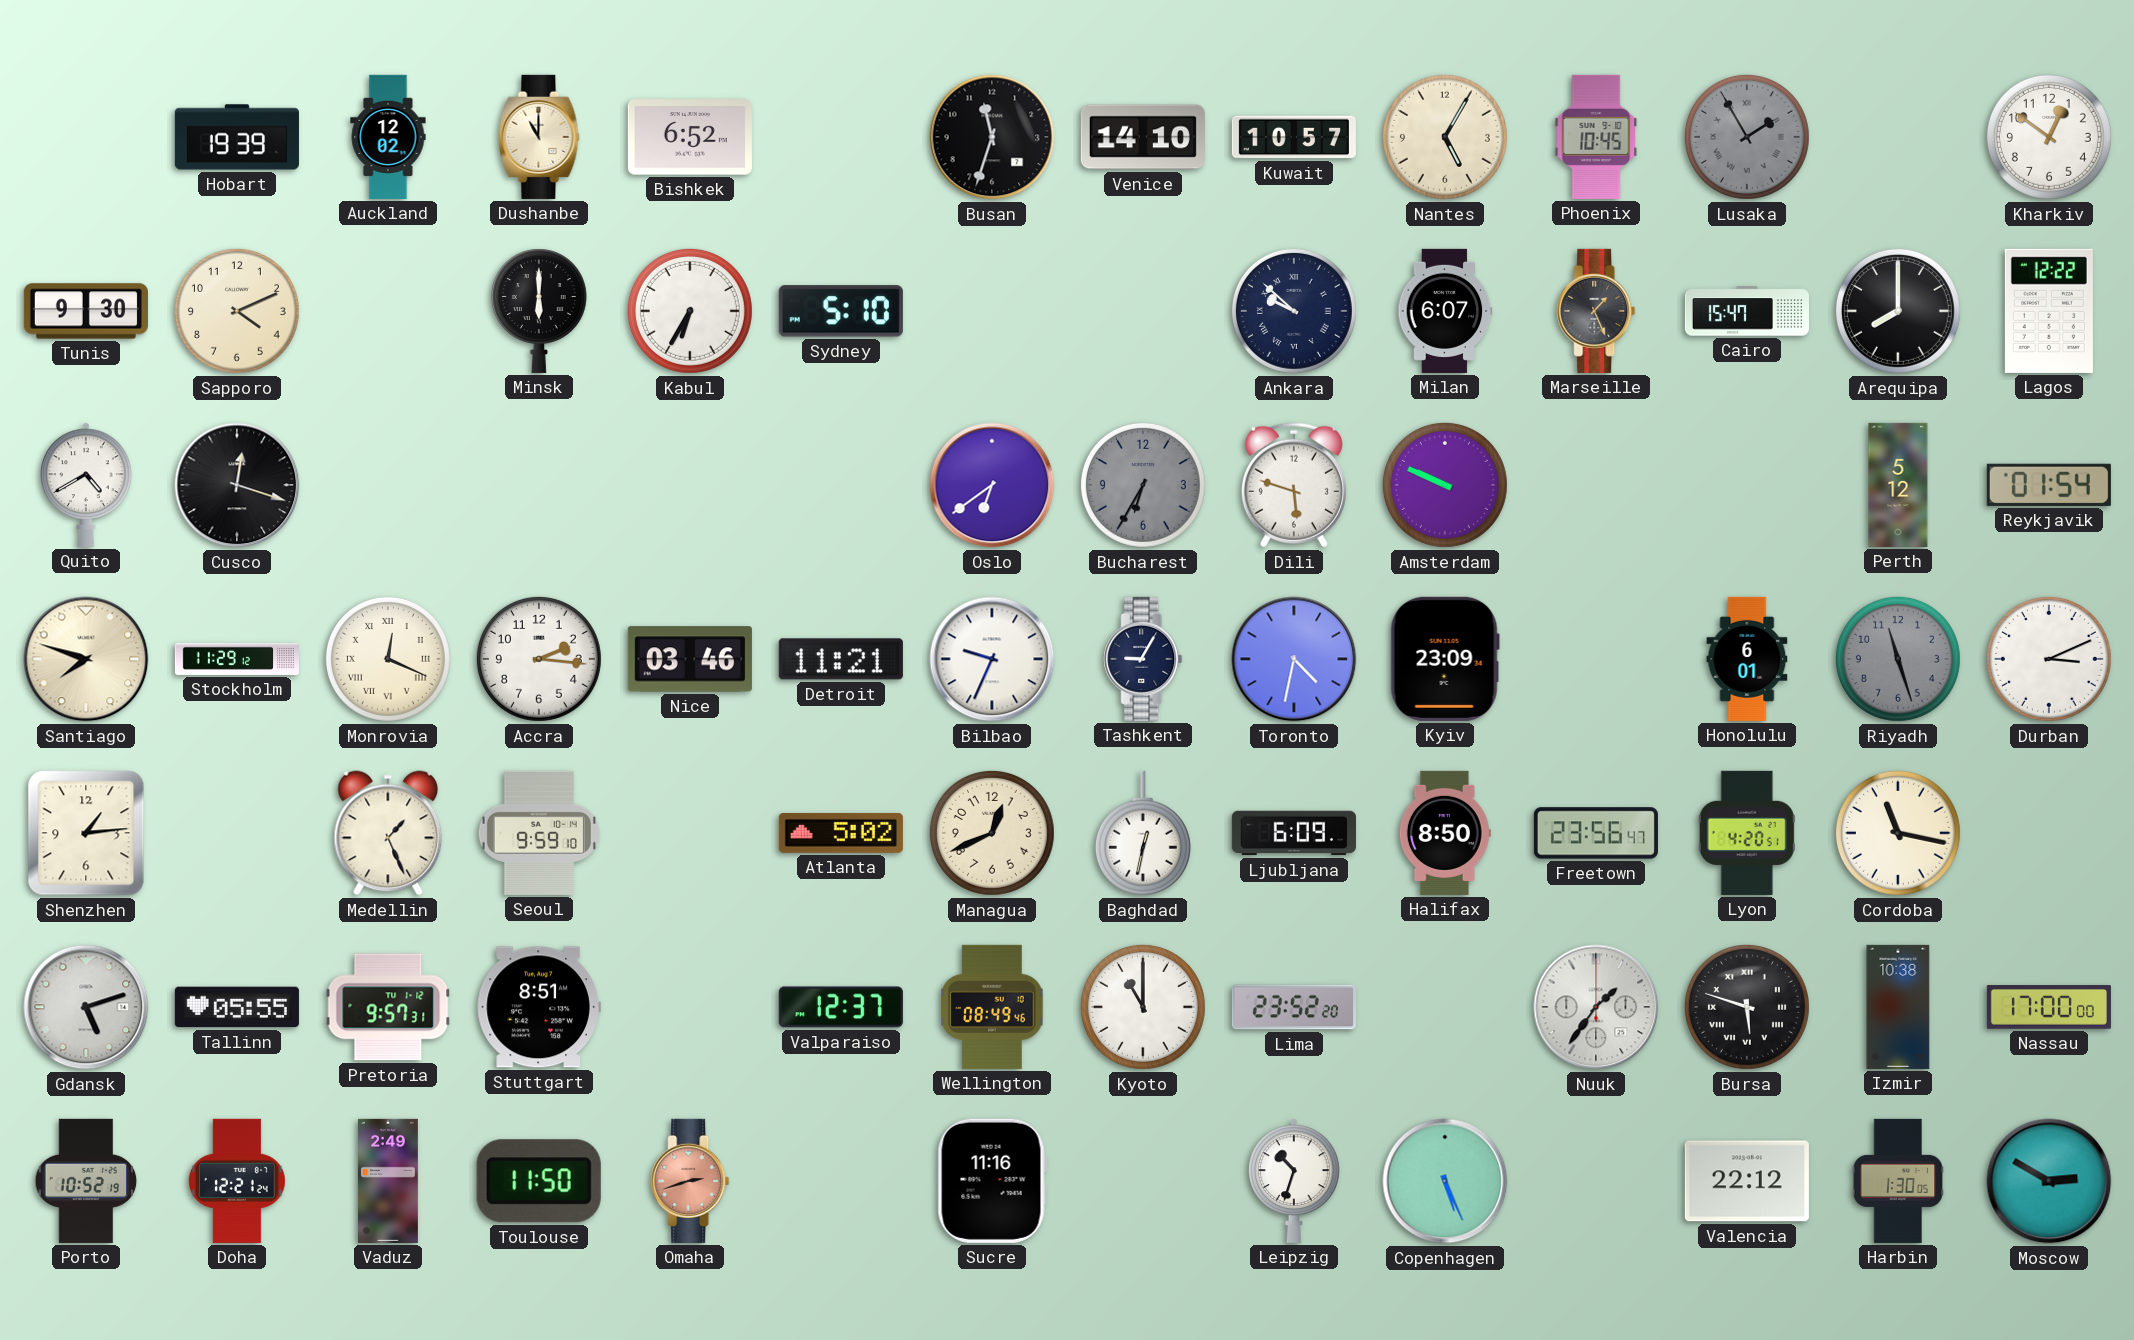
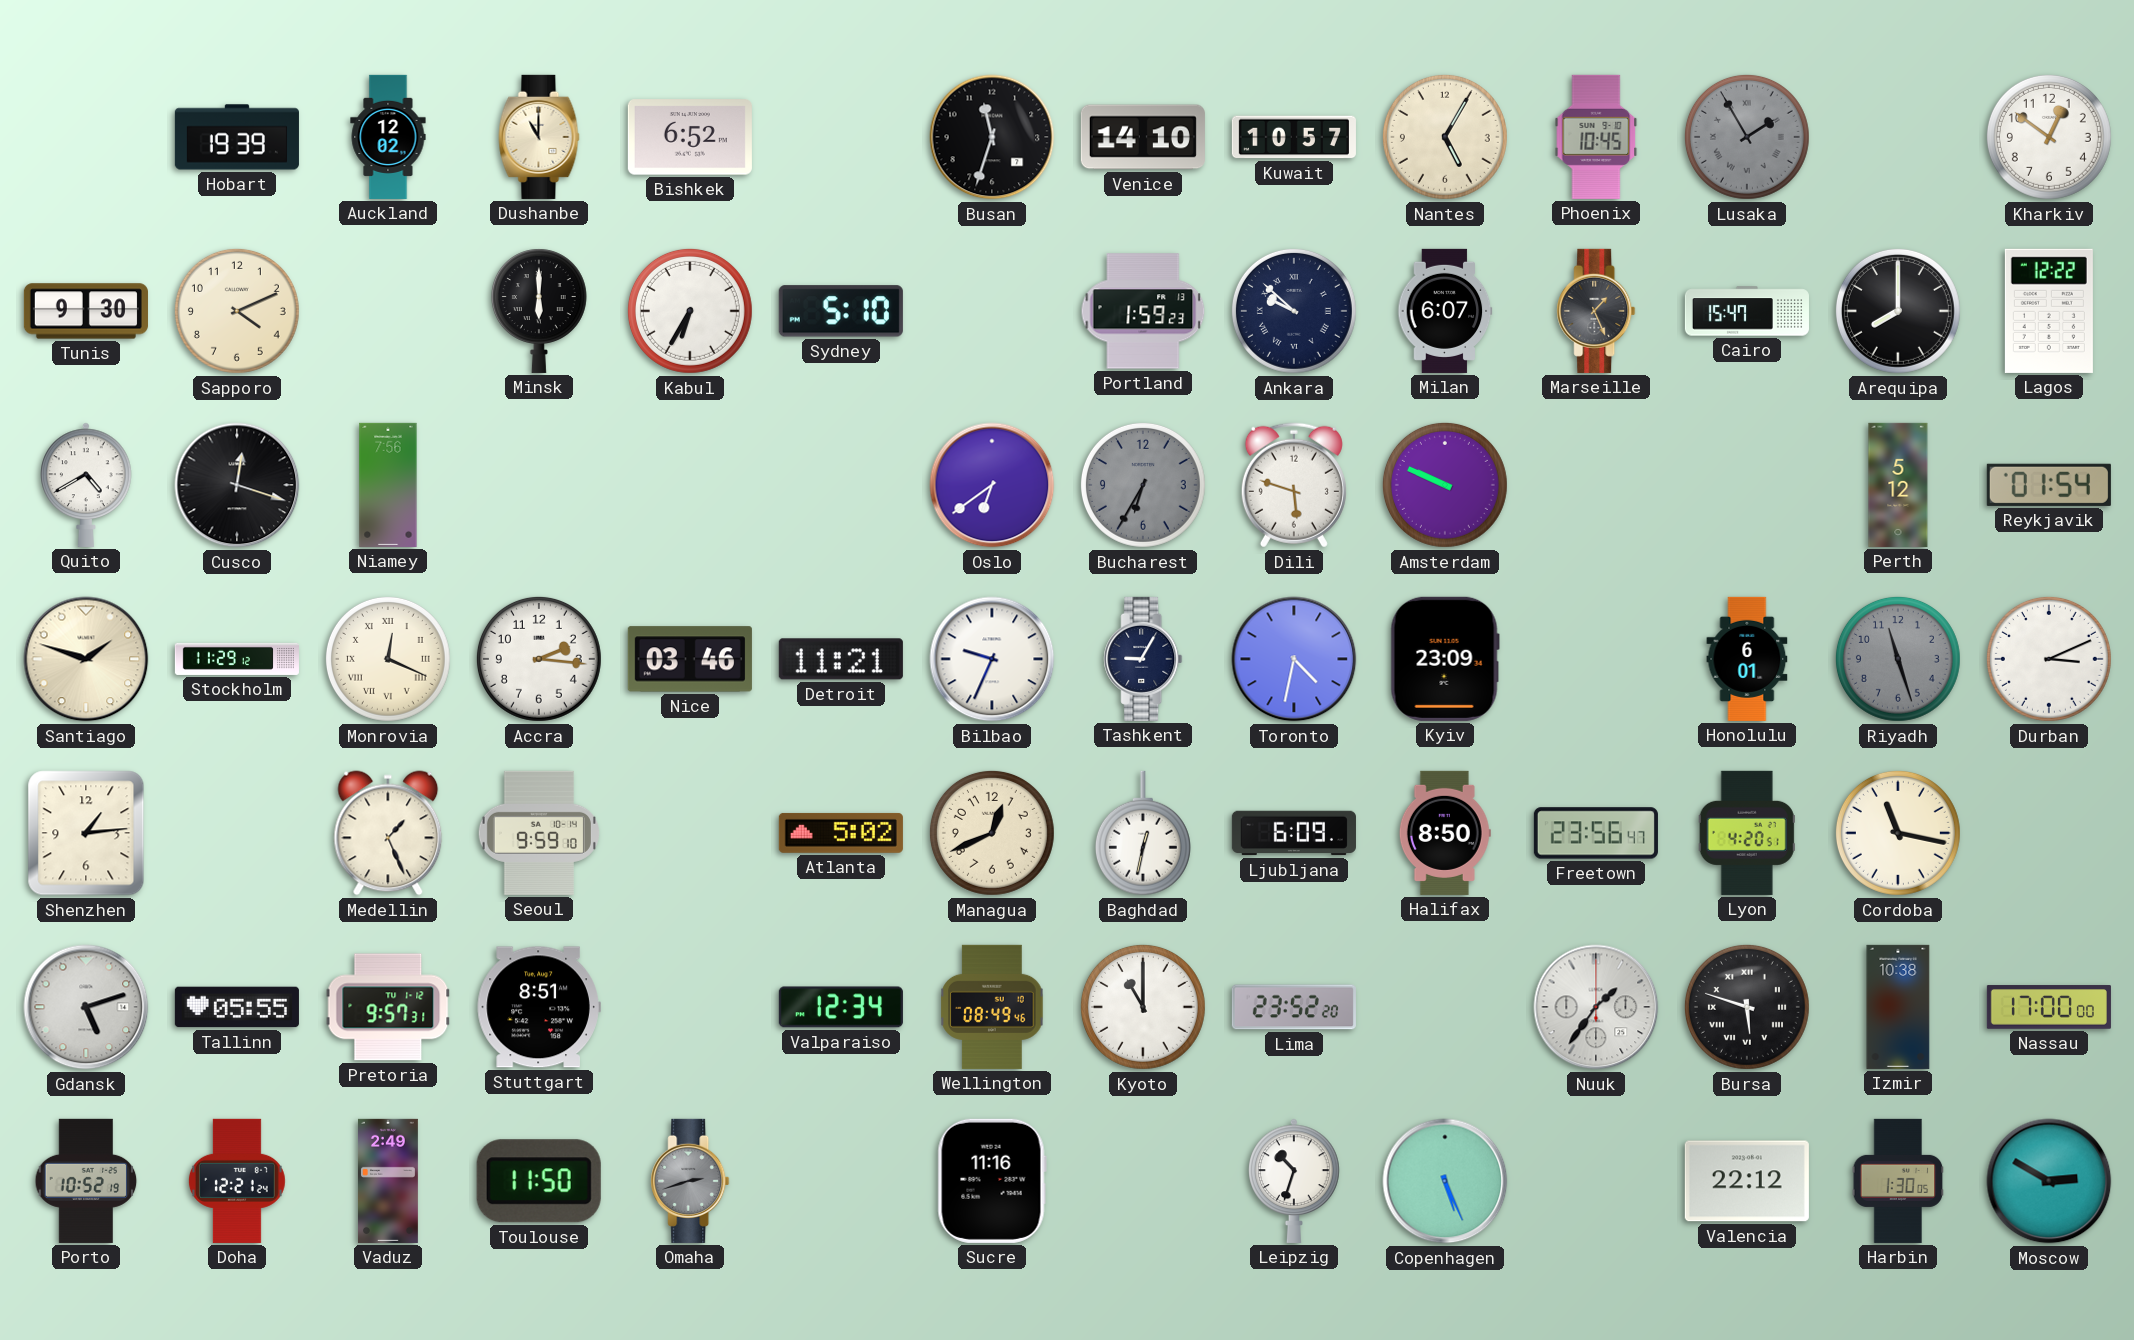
Portland: none -> 1:59
Niamey: none -> 7:56
Santiago: 7:48 -> 1:48
Valparaiso: 12:37 -> 12:34
Omaha dial: salmon -> grey
